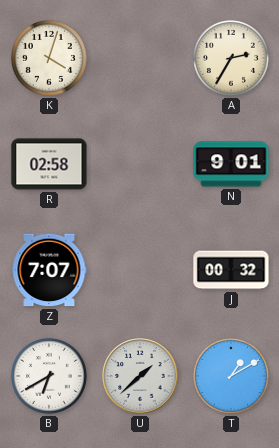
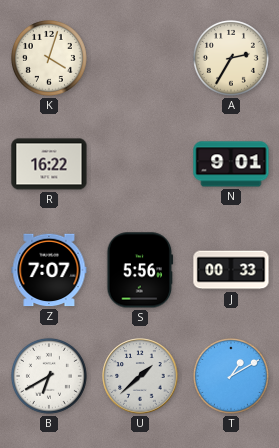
R: 02:58 -> 16:22
S: none -> 5:56
J: 00:32 -> 00:33
